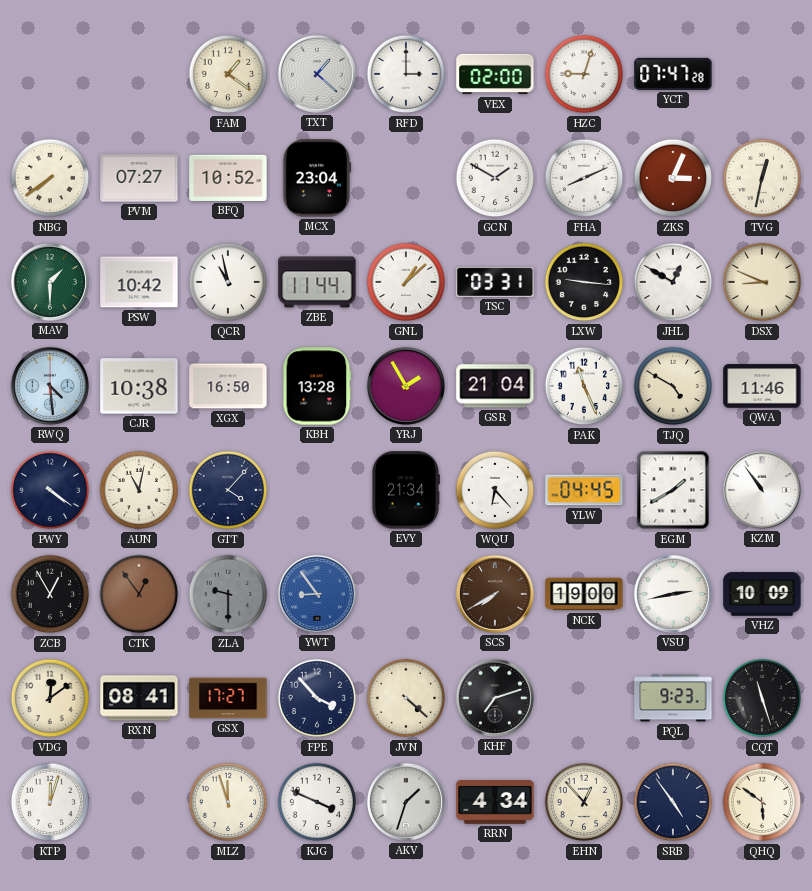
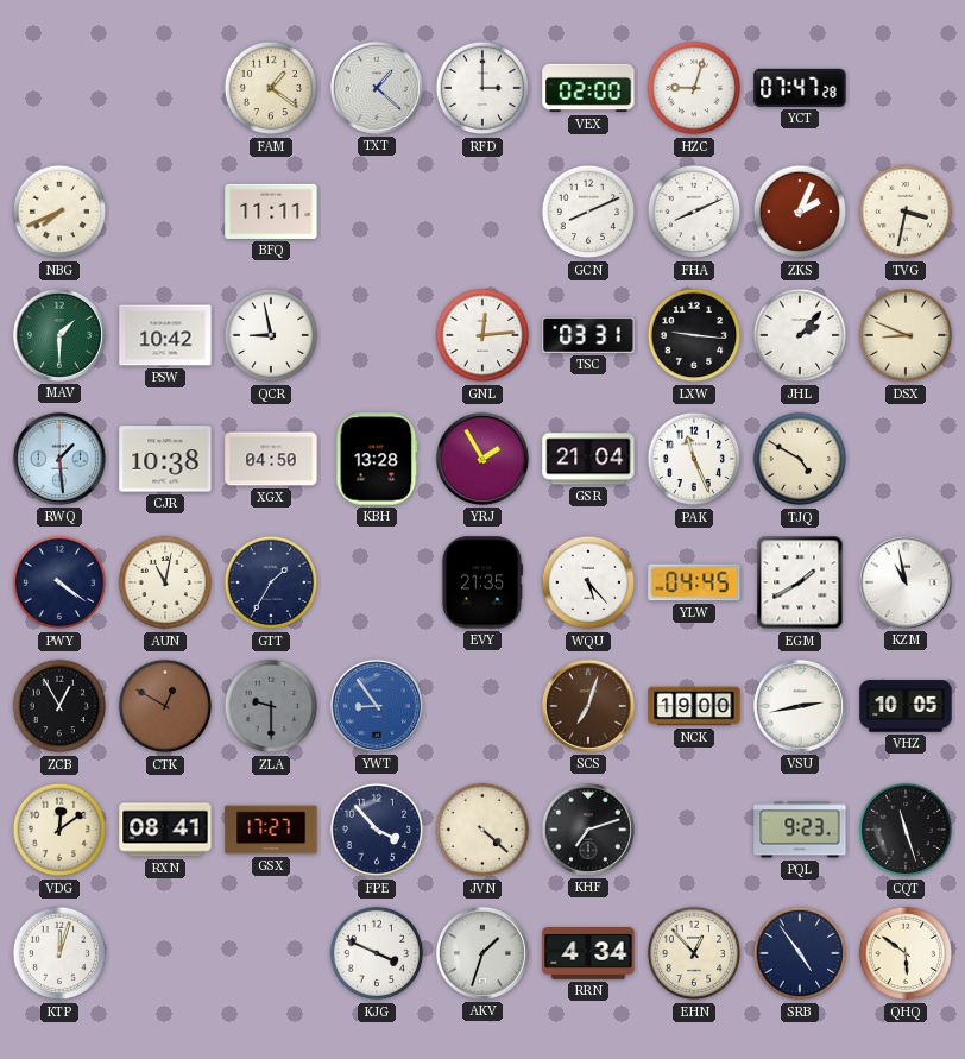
NBG: 7:39 -> 7:41
PVM: 07:27 -> none
BFQ: 10:52 -> 11:11
MCX: 23:04 -> none
GCN: 1:50 -> 8:11
ZKS: 3:04 -> 2:04
TVG: 12:32 -> 3:32
QCR: 10:58 -> 8:58
ZBE: 11:44 -> none
GNL: 1:08 -> 12:14
JHL: 12:50 -> 2:07
RWQ: 4:29 -> 1:29
XGX: 16:50 -> 04:50
QWA: 11:46 -> none
GTT: 4:07 -> 1:35
EVY: 21:34 -> 21:35
WQU: 6:23 -> 5:23
KZM: 10:54 -> 10:58
CTK: 12:54 -> 12:50
SCS: 7:40 -> 7:03
VHZ: 10:09 -> 10:05
MLZ: 11:57 -> none
